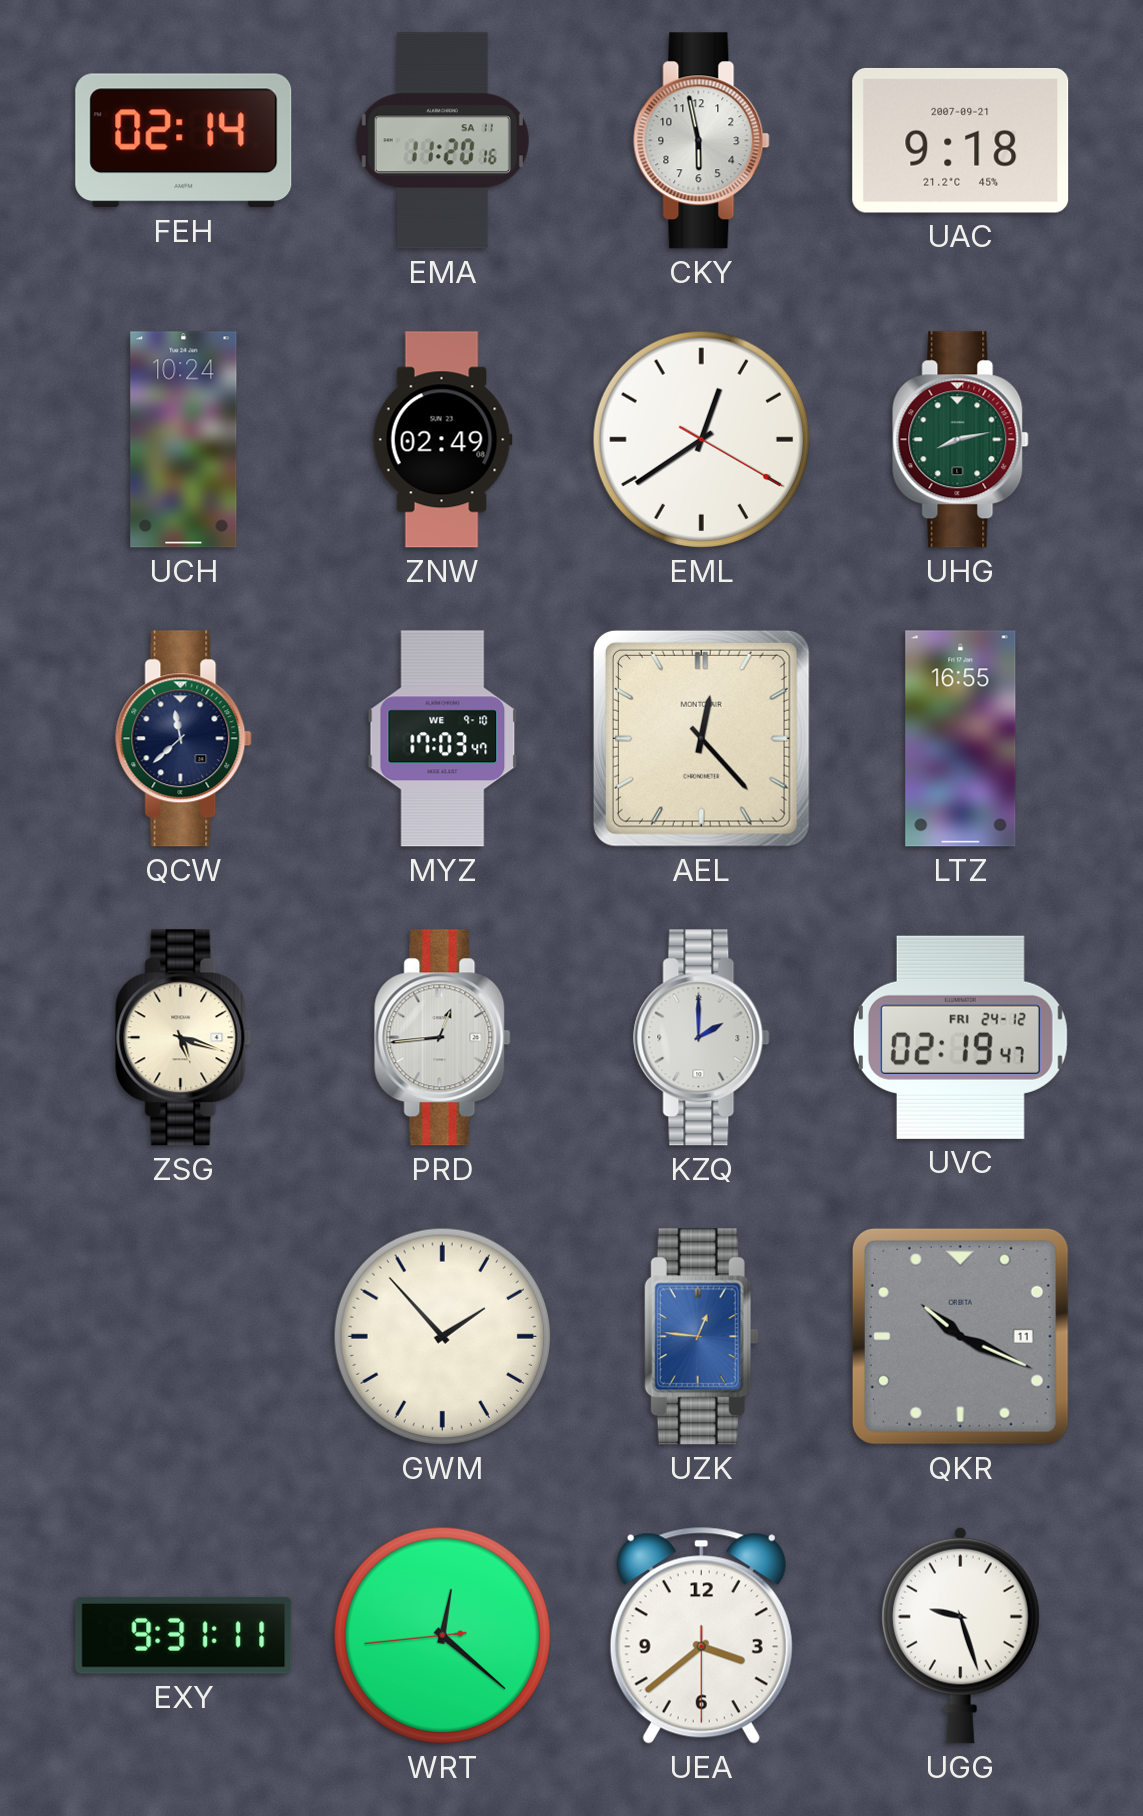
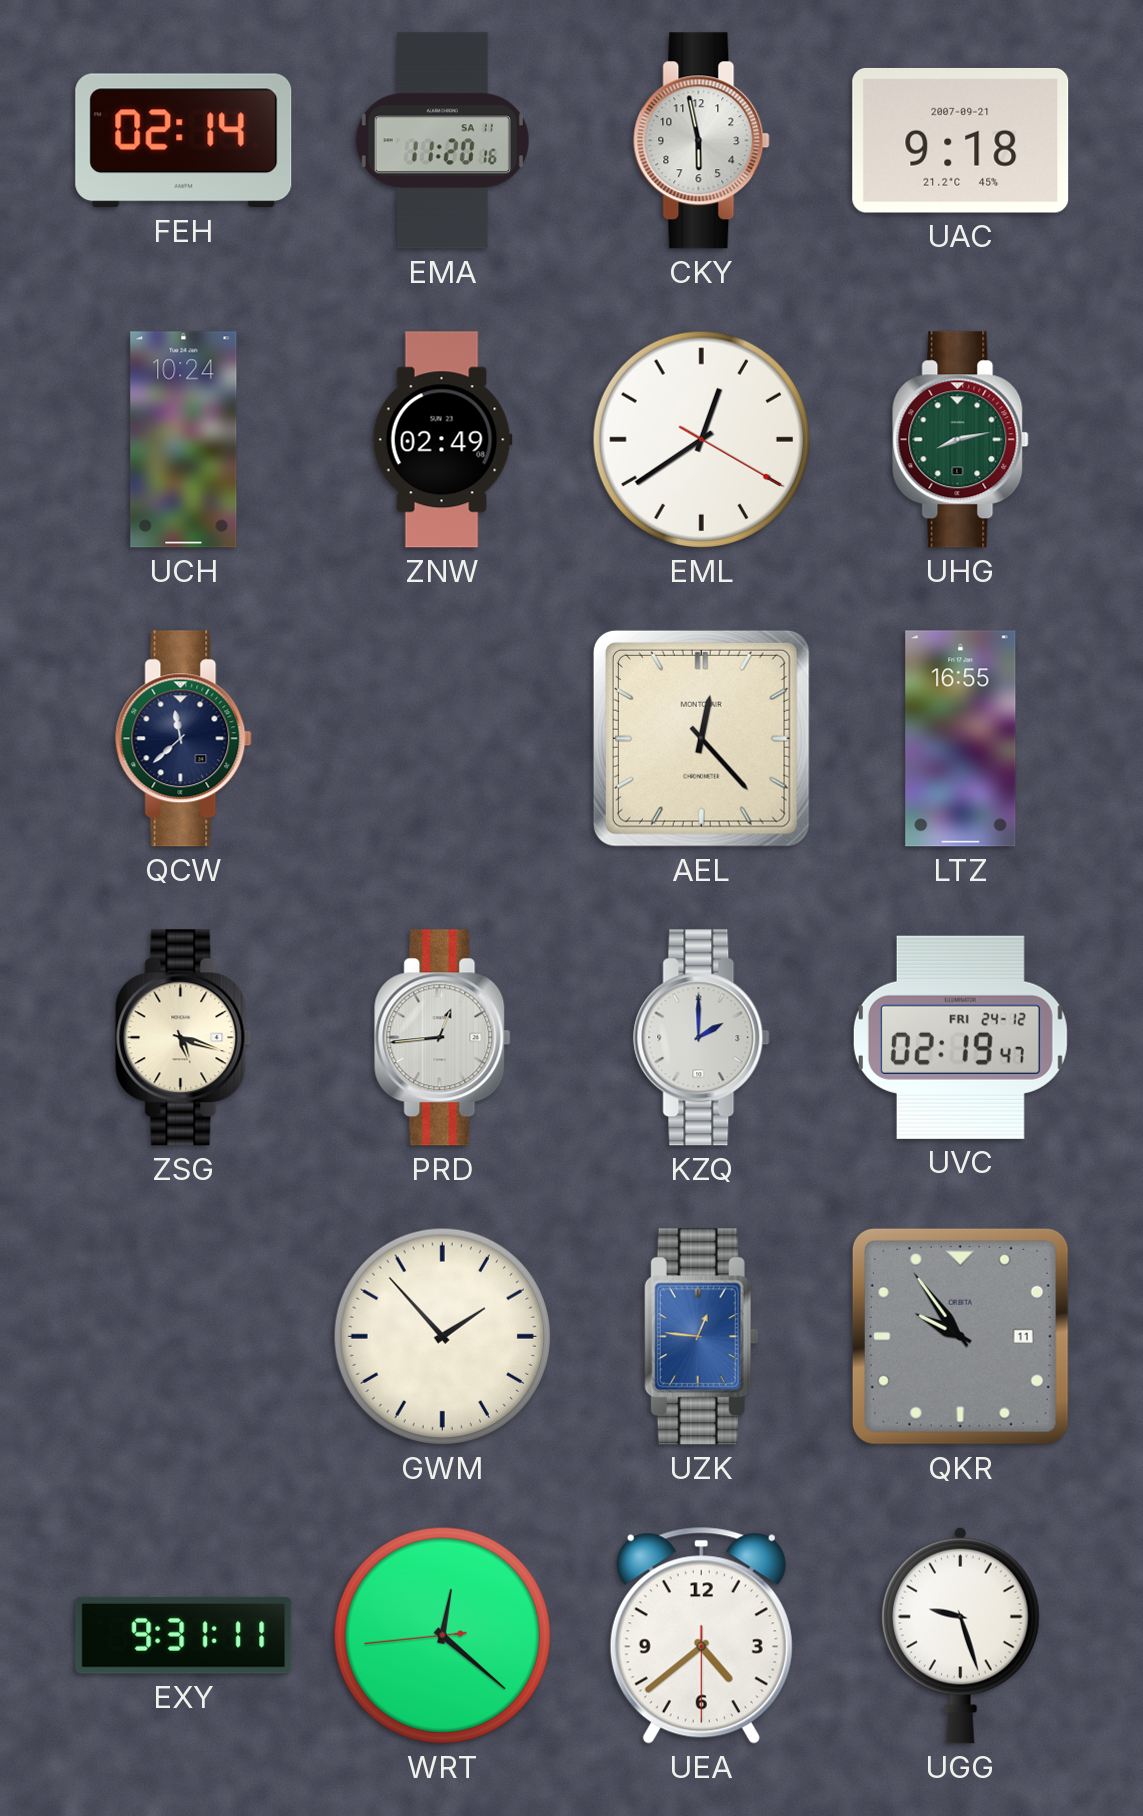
MYZ: 17:03 -> none
QKR: 10:19 -> 9:54
UEA: 3:38 -> 4:38
